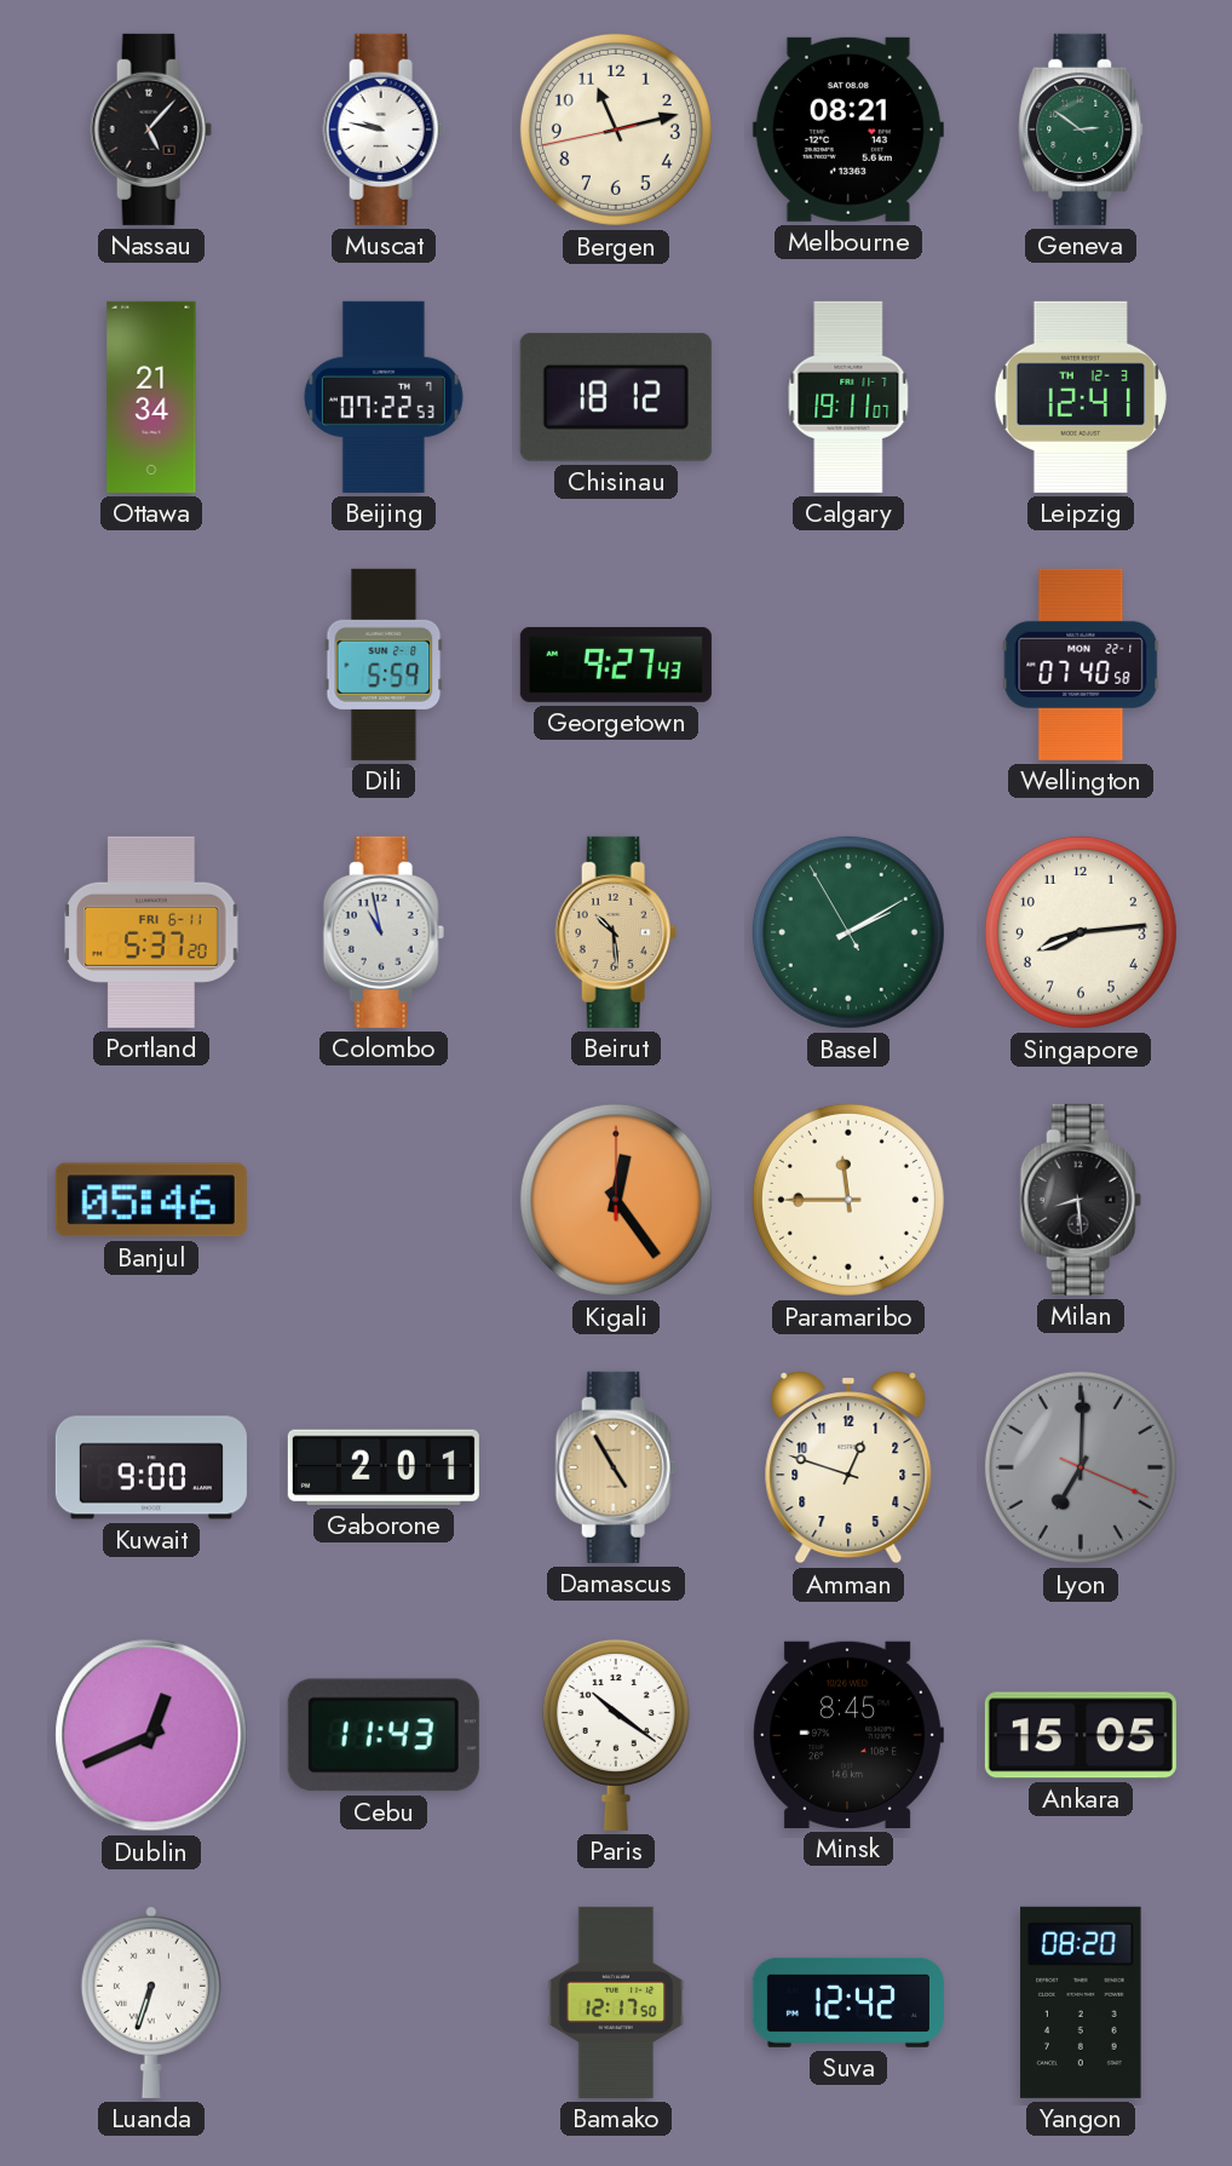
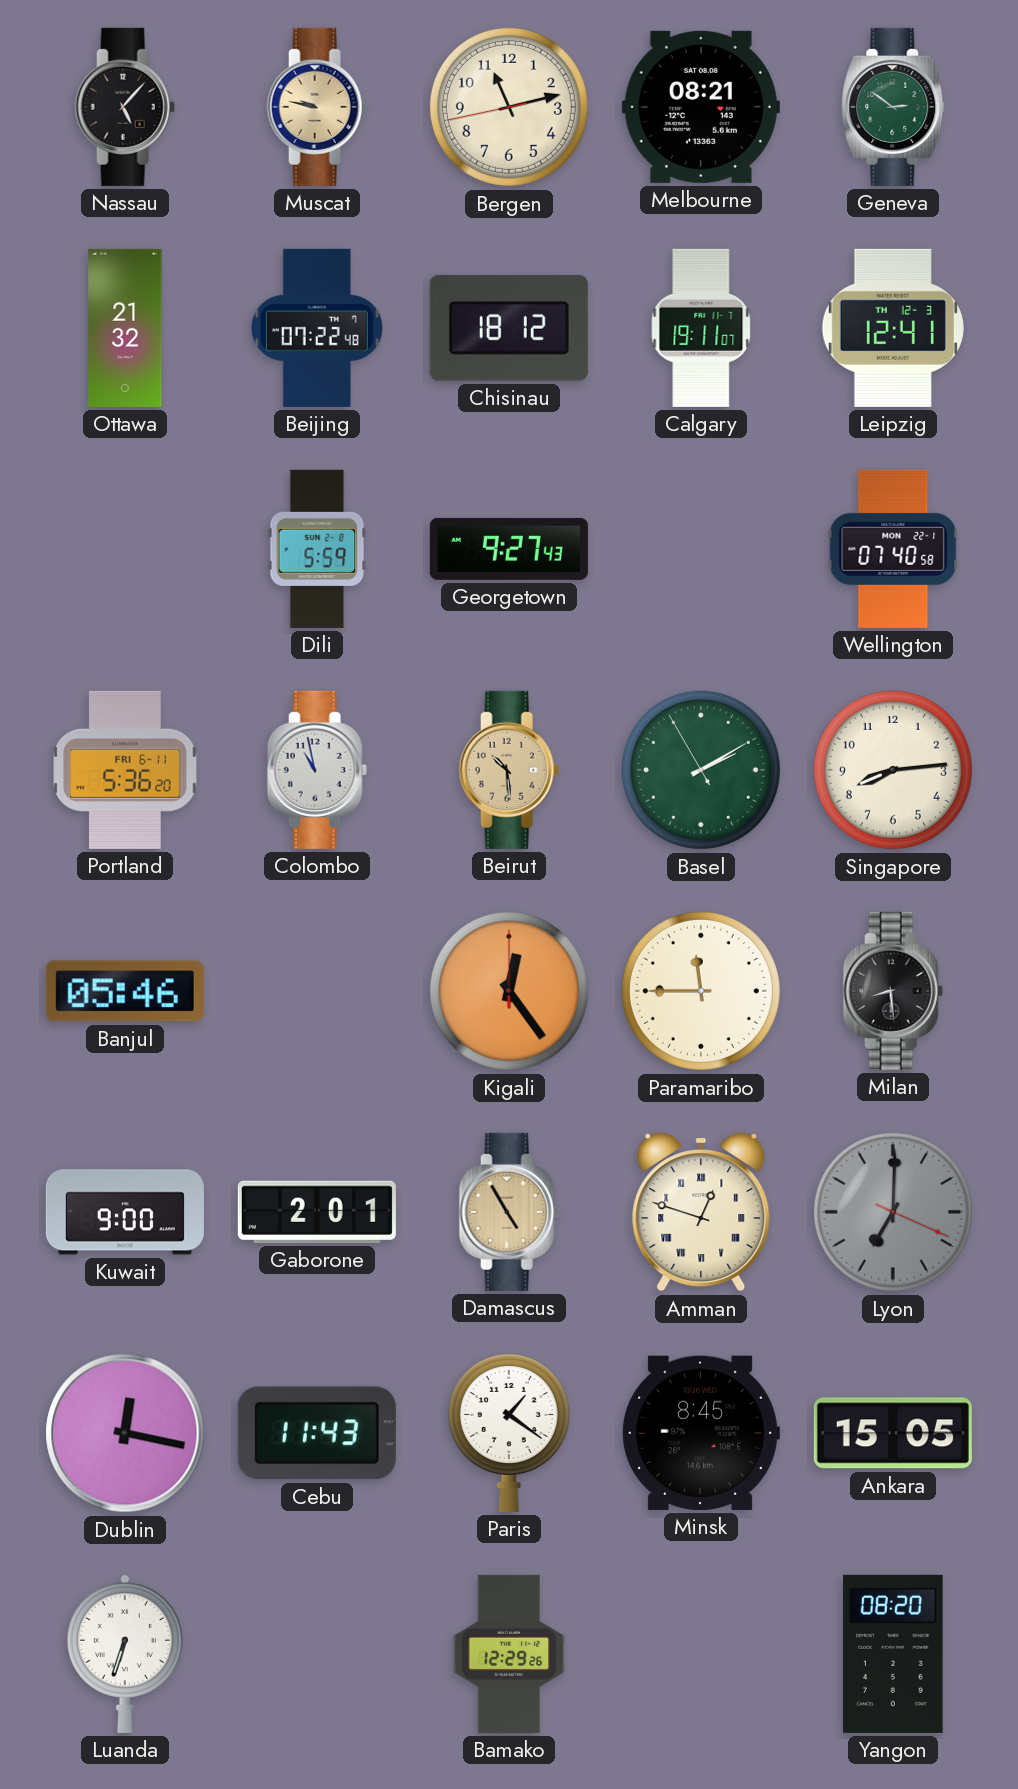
Muscat dial: white -> champagne
Ottawa: 21:34 -> 21:32
Beijing: 07:22:53 -> 07:22:48
Portland: 5:37 -> 5:36
Amman numerals: Arabic -> Roman
Dublin: 12:41 -> 12:17
Paris: 10:21 -> 1:21
Bamako: 12:17 -> 12:29
Suva: 12:42 -> none
